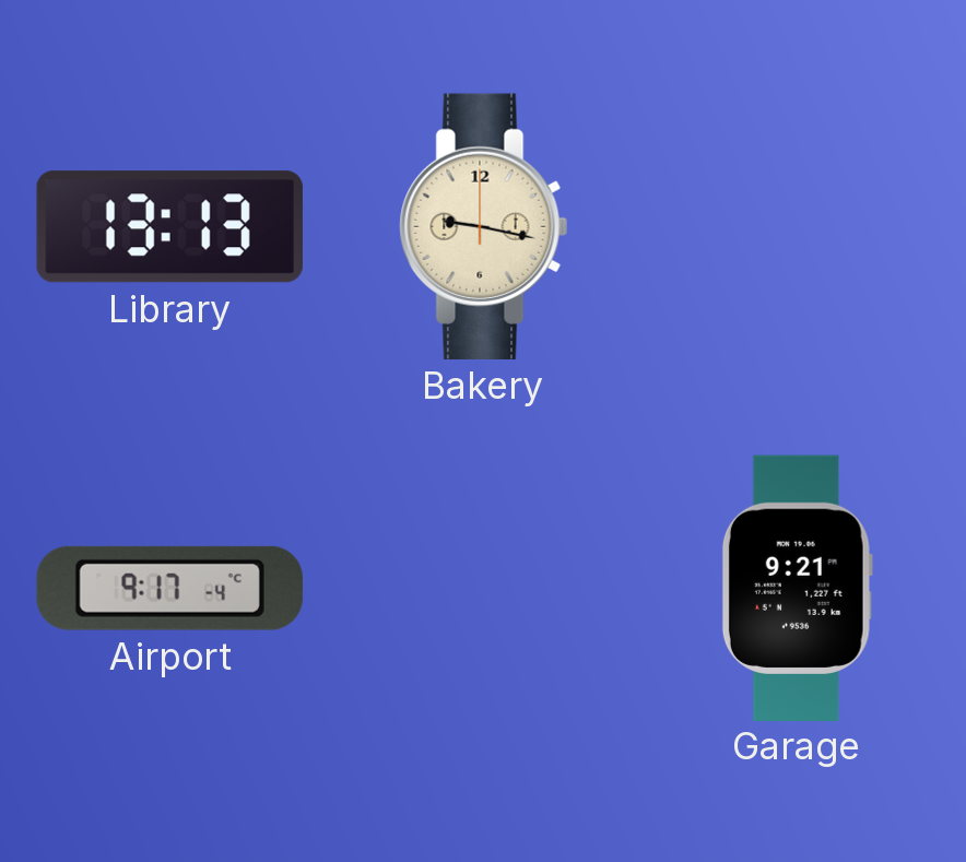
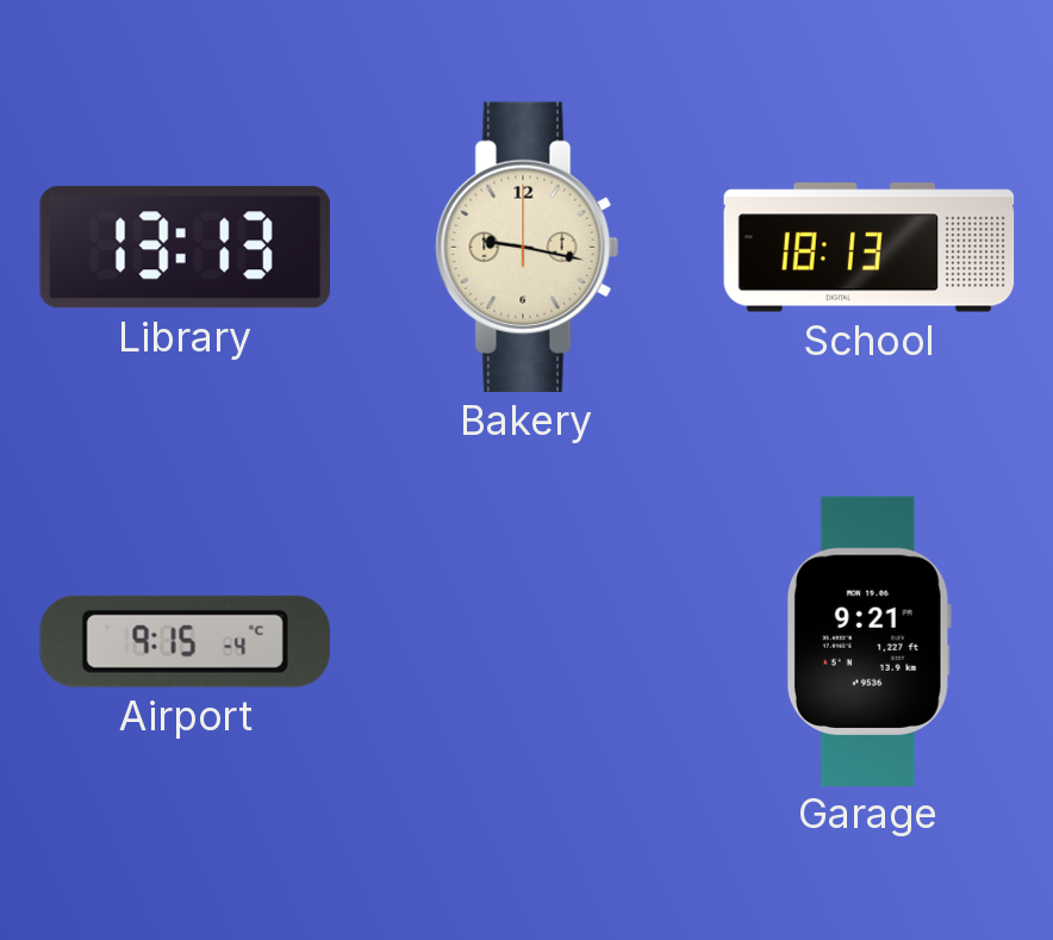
School: none -> 18:13
Airport: 9:17 -> 9:15
